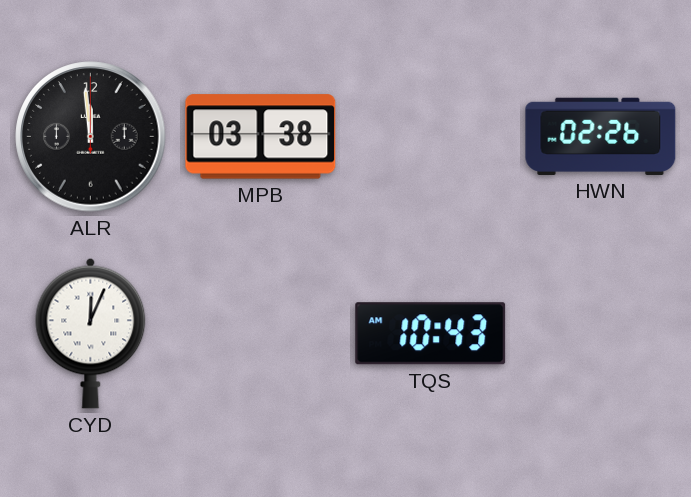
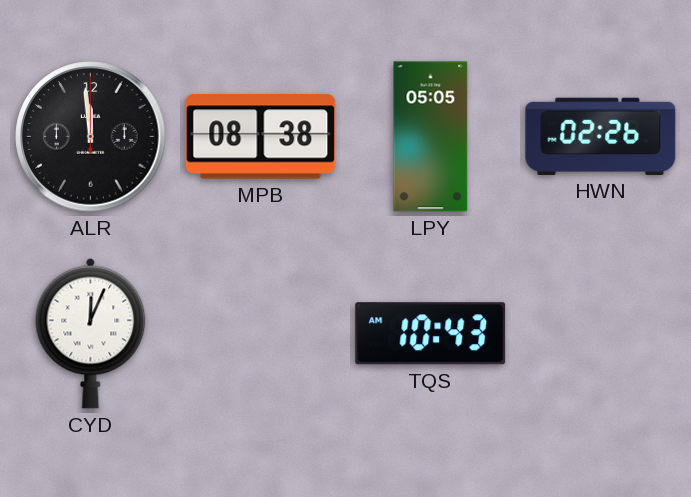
MPB: 03:38 -> 08:38
LPY: none -> 05:05
